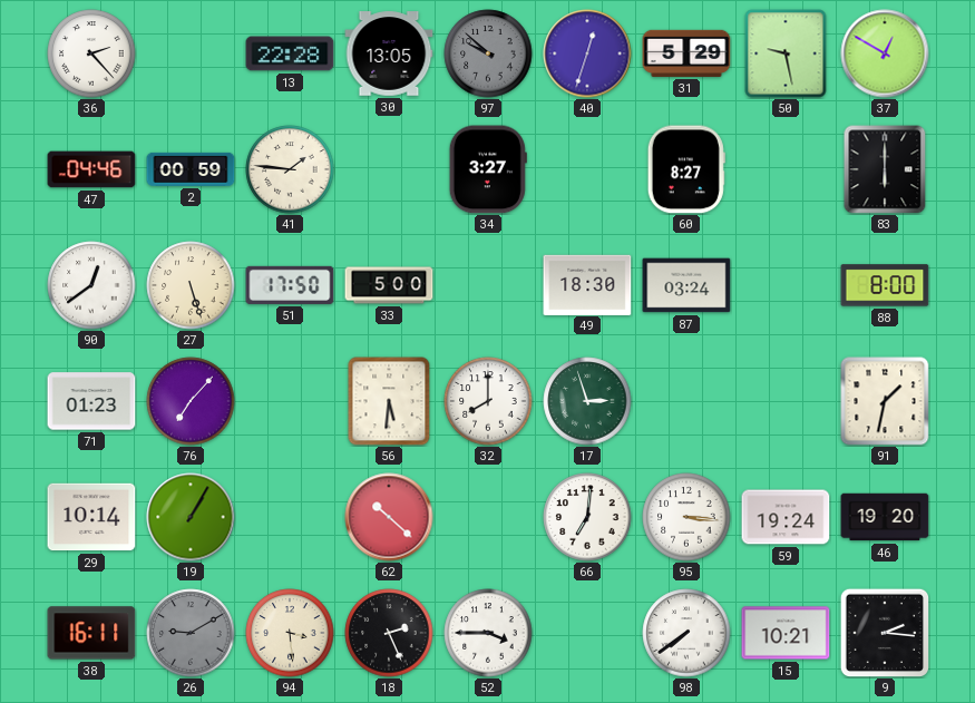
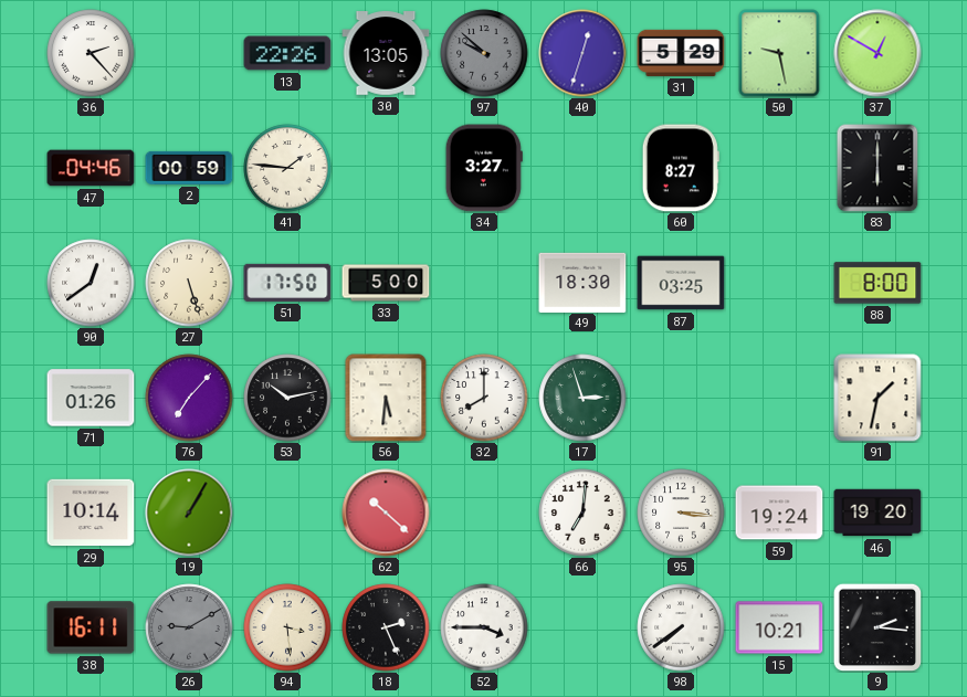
13: 22:28 -> 22:26
87: 03:24 -> 03:25
71: 01:23 -> 01:26
53: none -> 10:13
